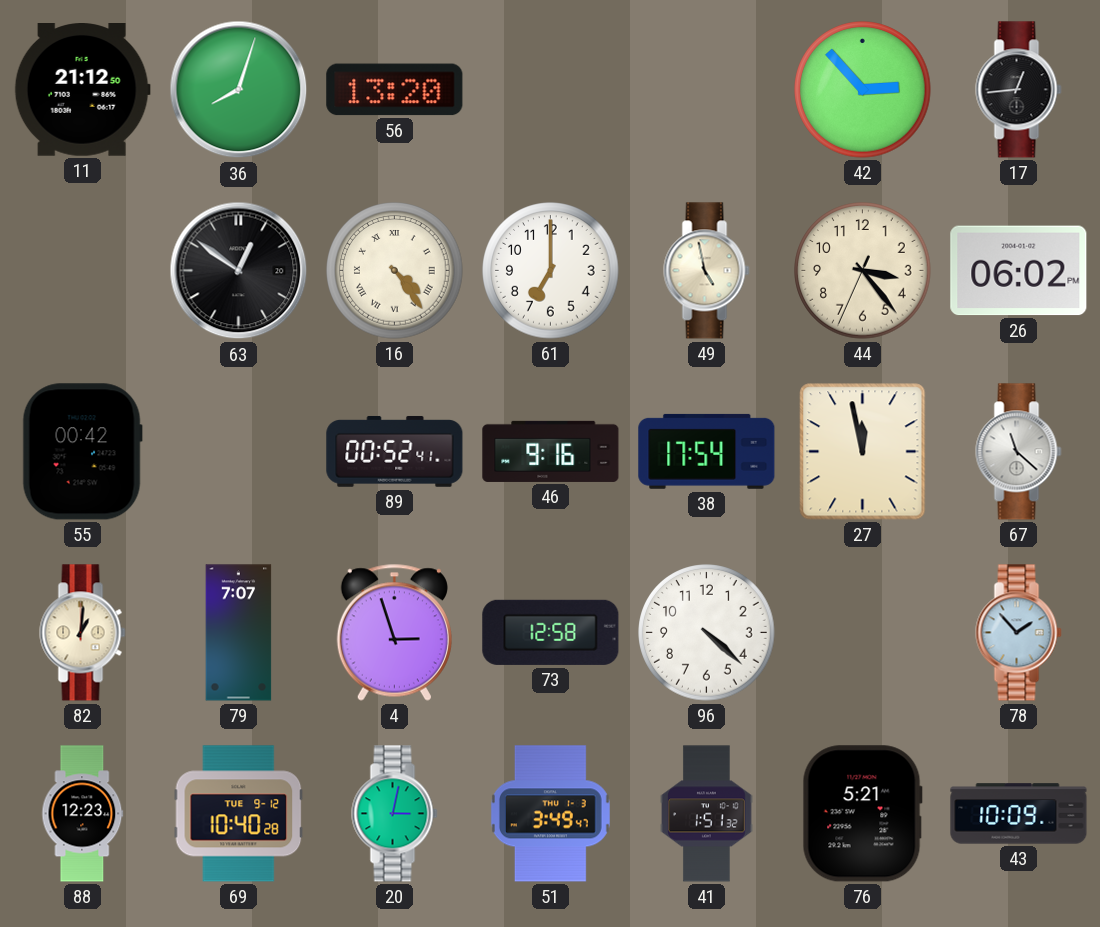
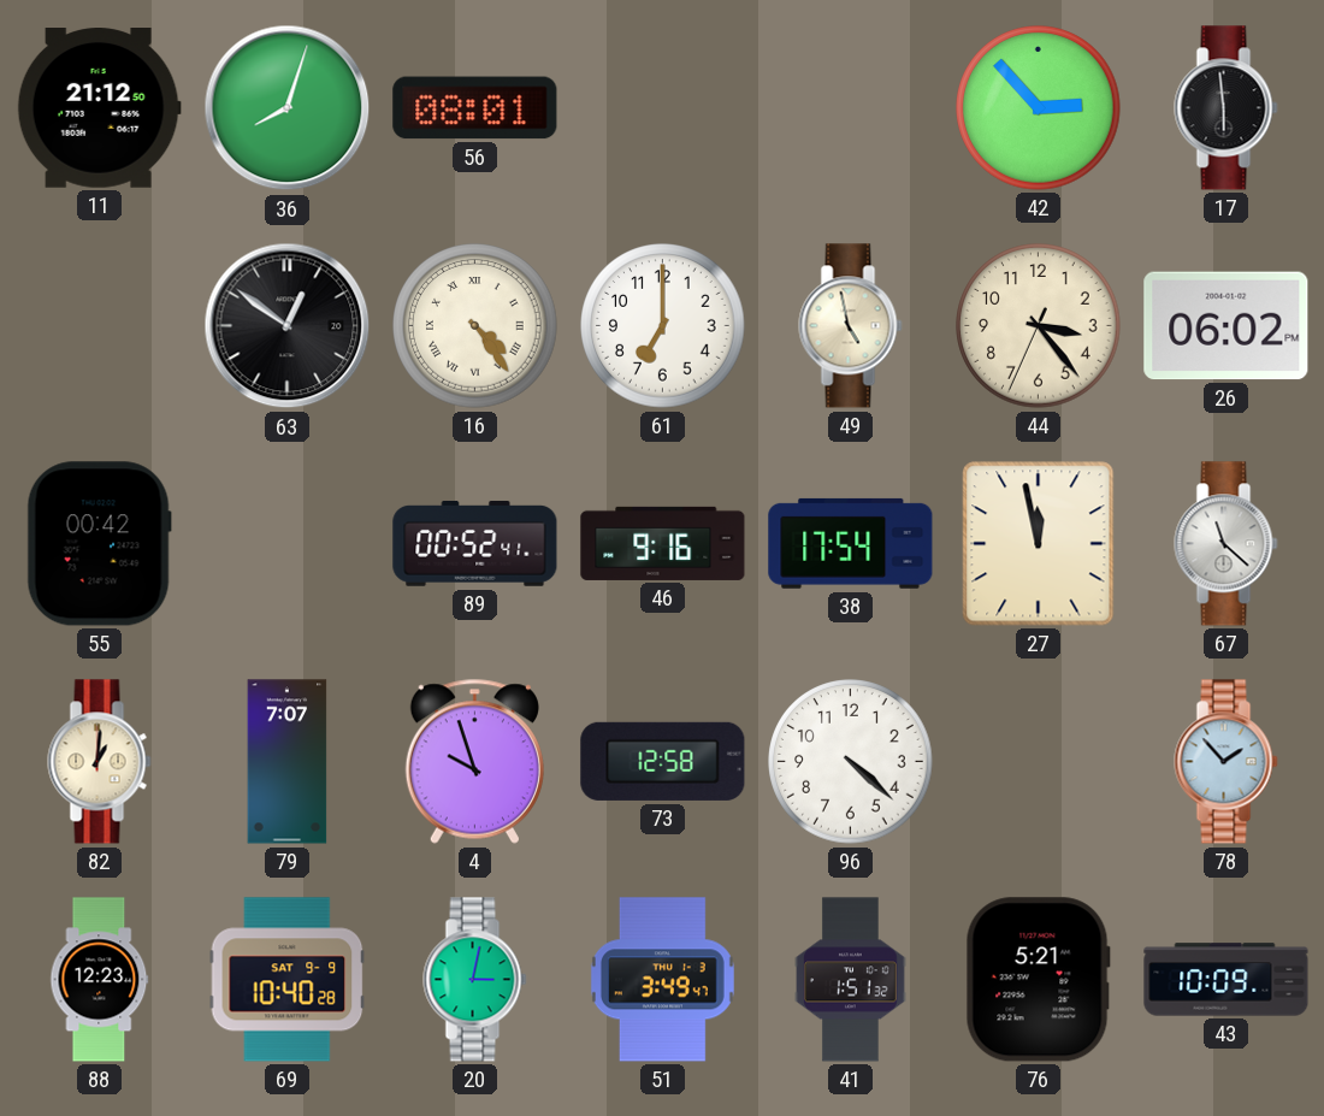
56: 13:20 -> 08:01
17: 12:44 -> 5:59
4: 2:57 -> 9:57
69 date: TUE 9-12 -> SAT 9-9
